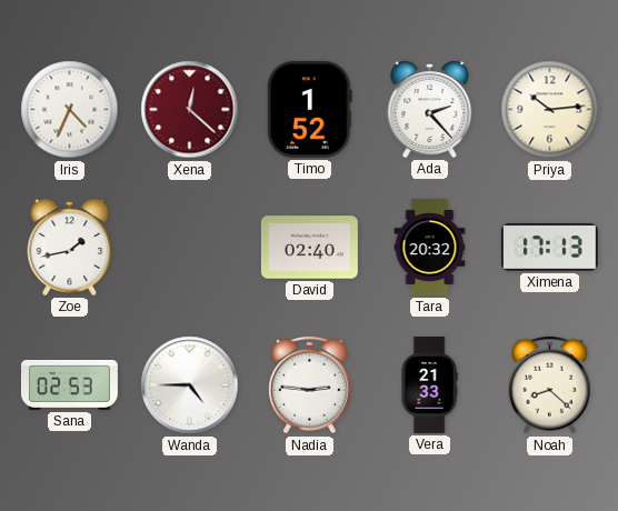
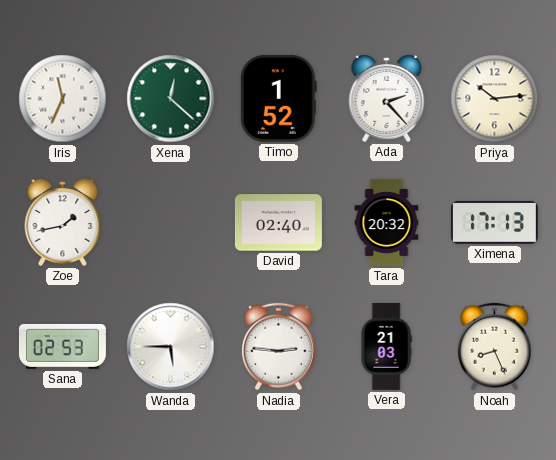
Iris: 4:34 -> 11:34
Xena dial: burgundy -> green
Wanda: 4:45 -> 5:45
Vera: 21:33 -> 21:03
Noah: 8:22 -> 8:26
